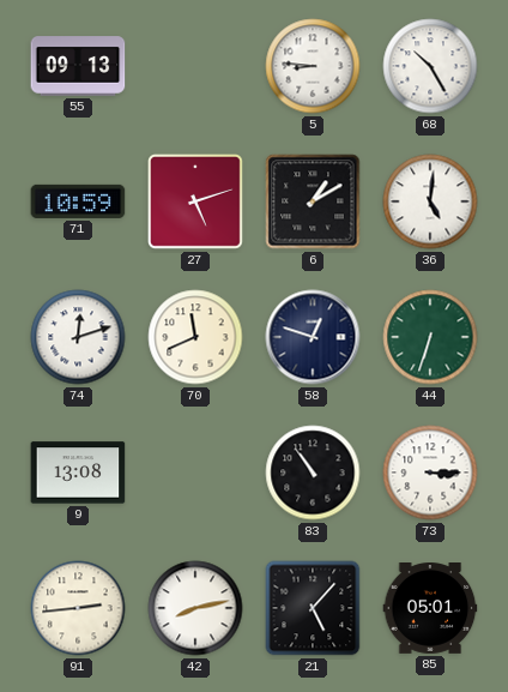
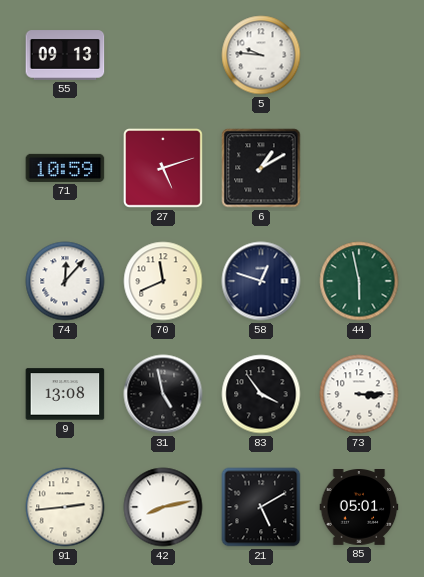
5: 8:46 -> 9:46
68: 10:25 -> none
36: 5:01 -> none
74: 12:12 -> 12:07
44: 6:33 -> 5:58
31: none -> 4:58
83: 10:54 -> 3:54
21: 5:07 -> 5:10
